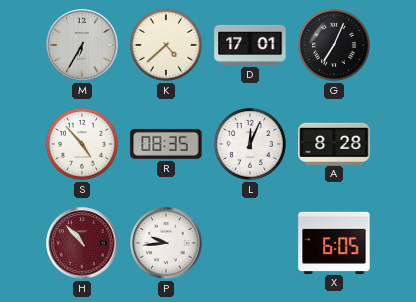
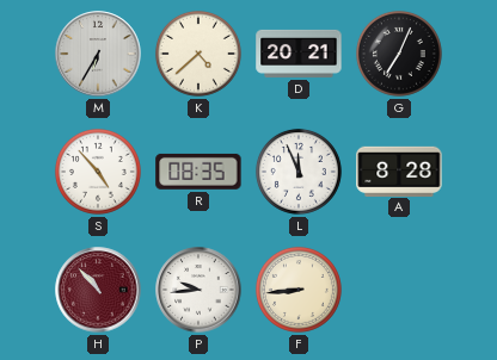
D: 17:01 -> 20:21
L: 12:04 -> 11:56
F: none -> 8:44
X: 6:05 -> none
